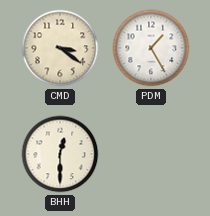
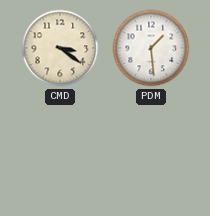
PDM: 1:25 -> 1:29
BHH: 12:30 -> none
